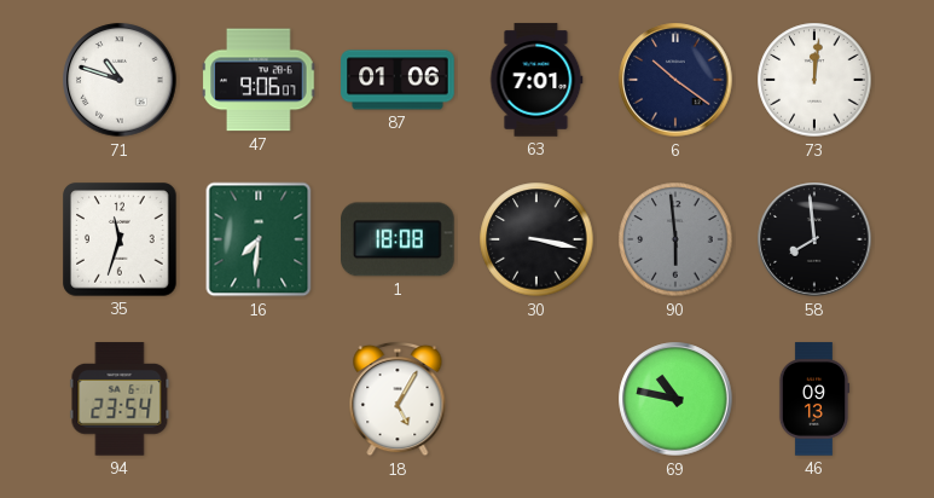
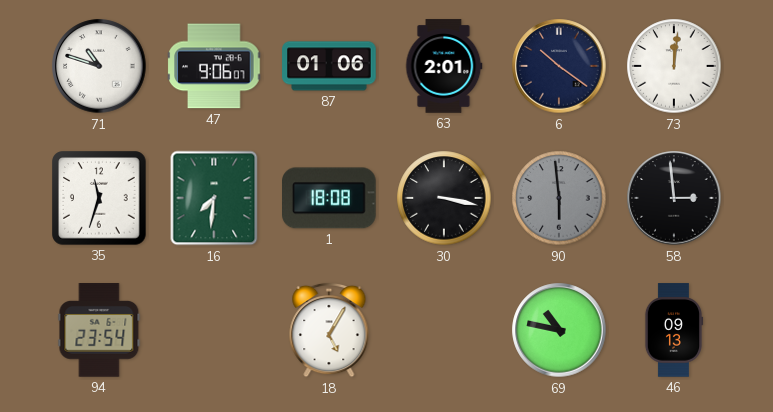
63: 7:01 -> 2:01
58: 7:59 -> 2:59
